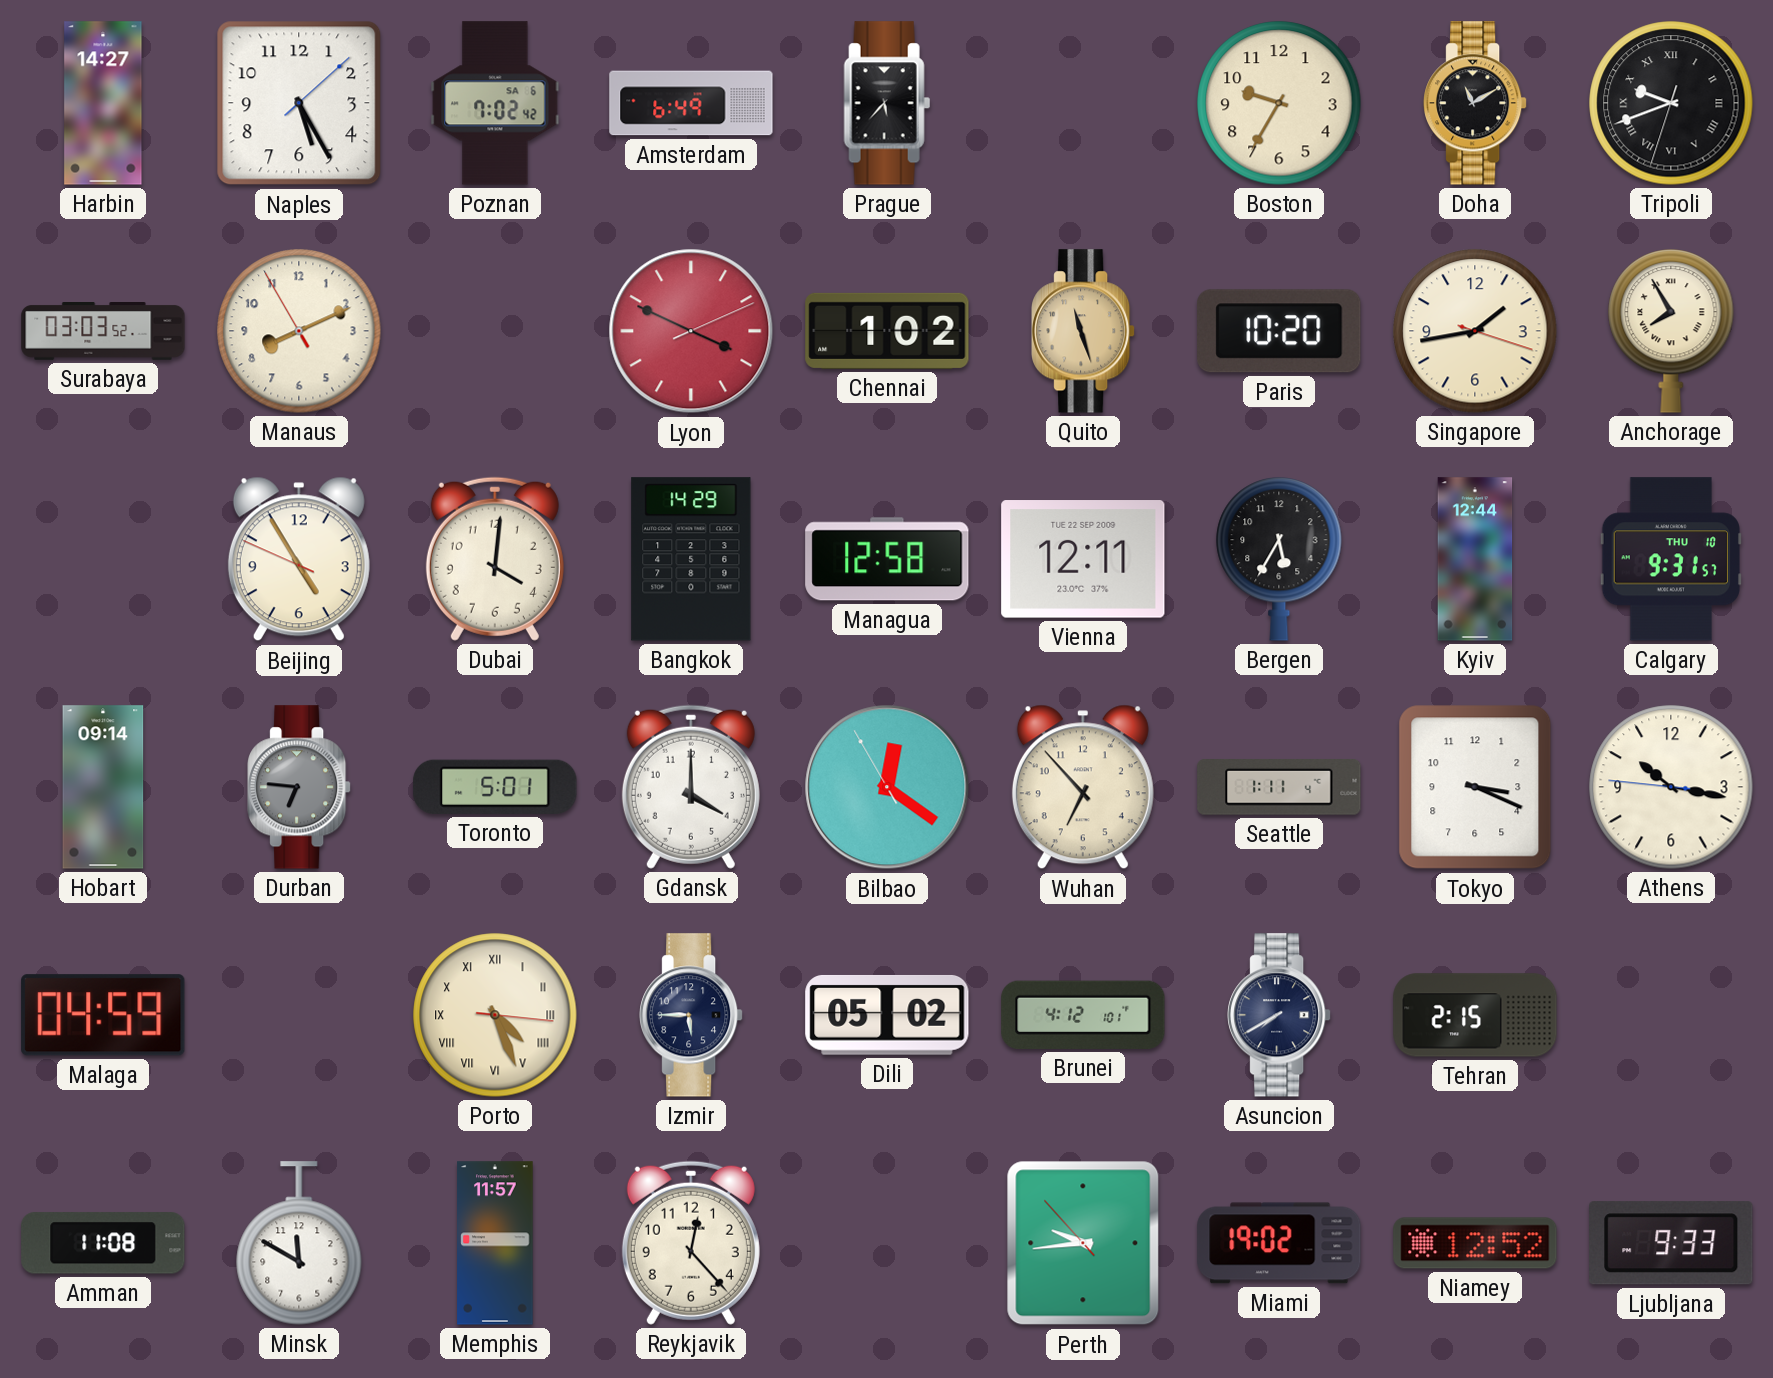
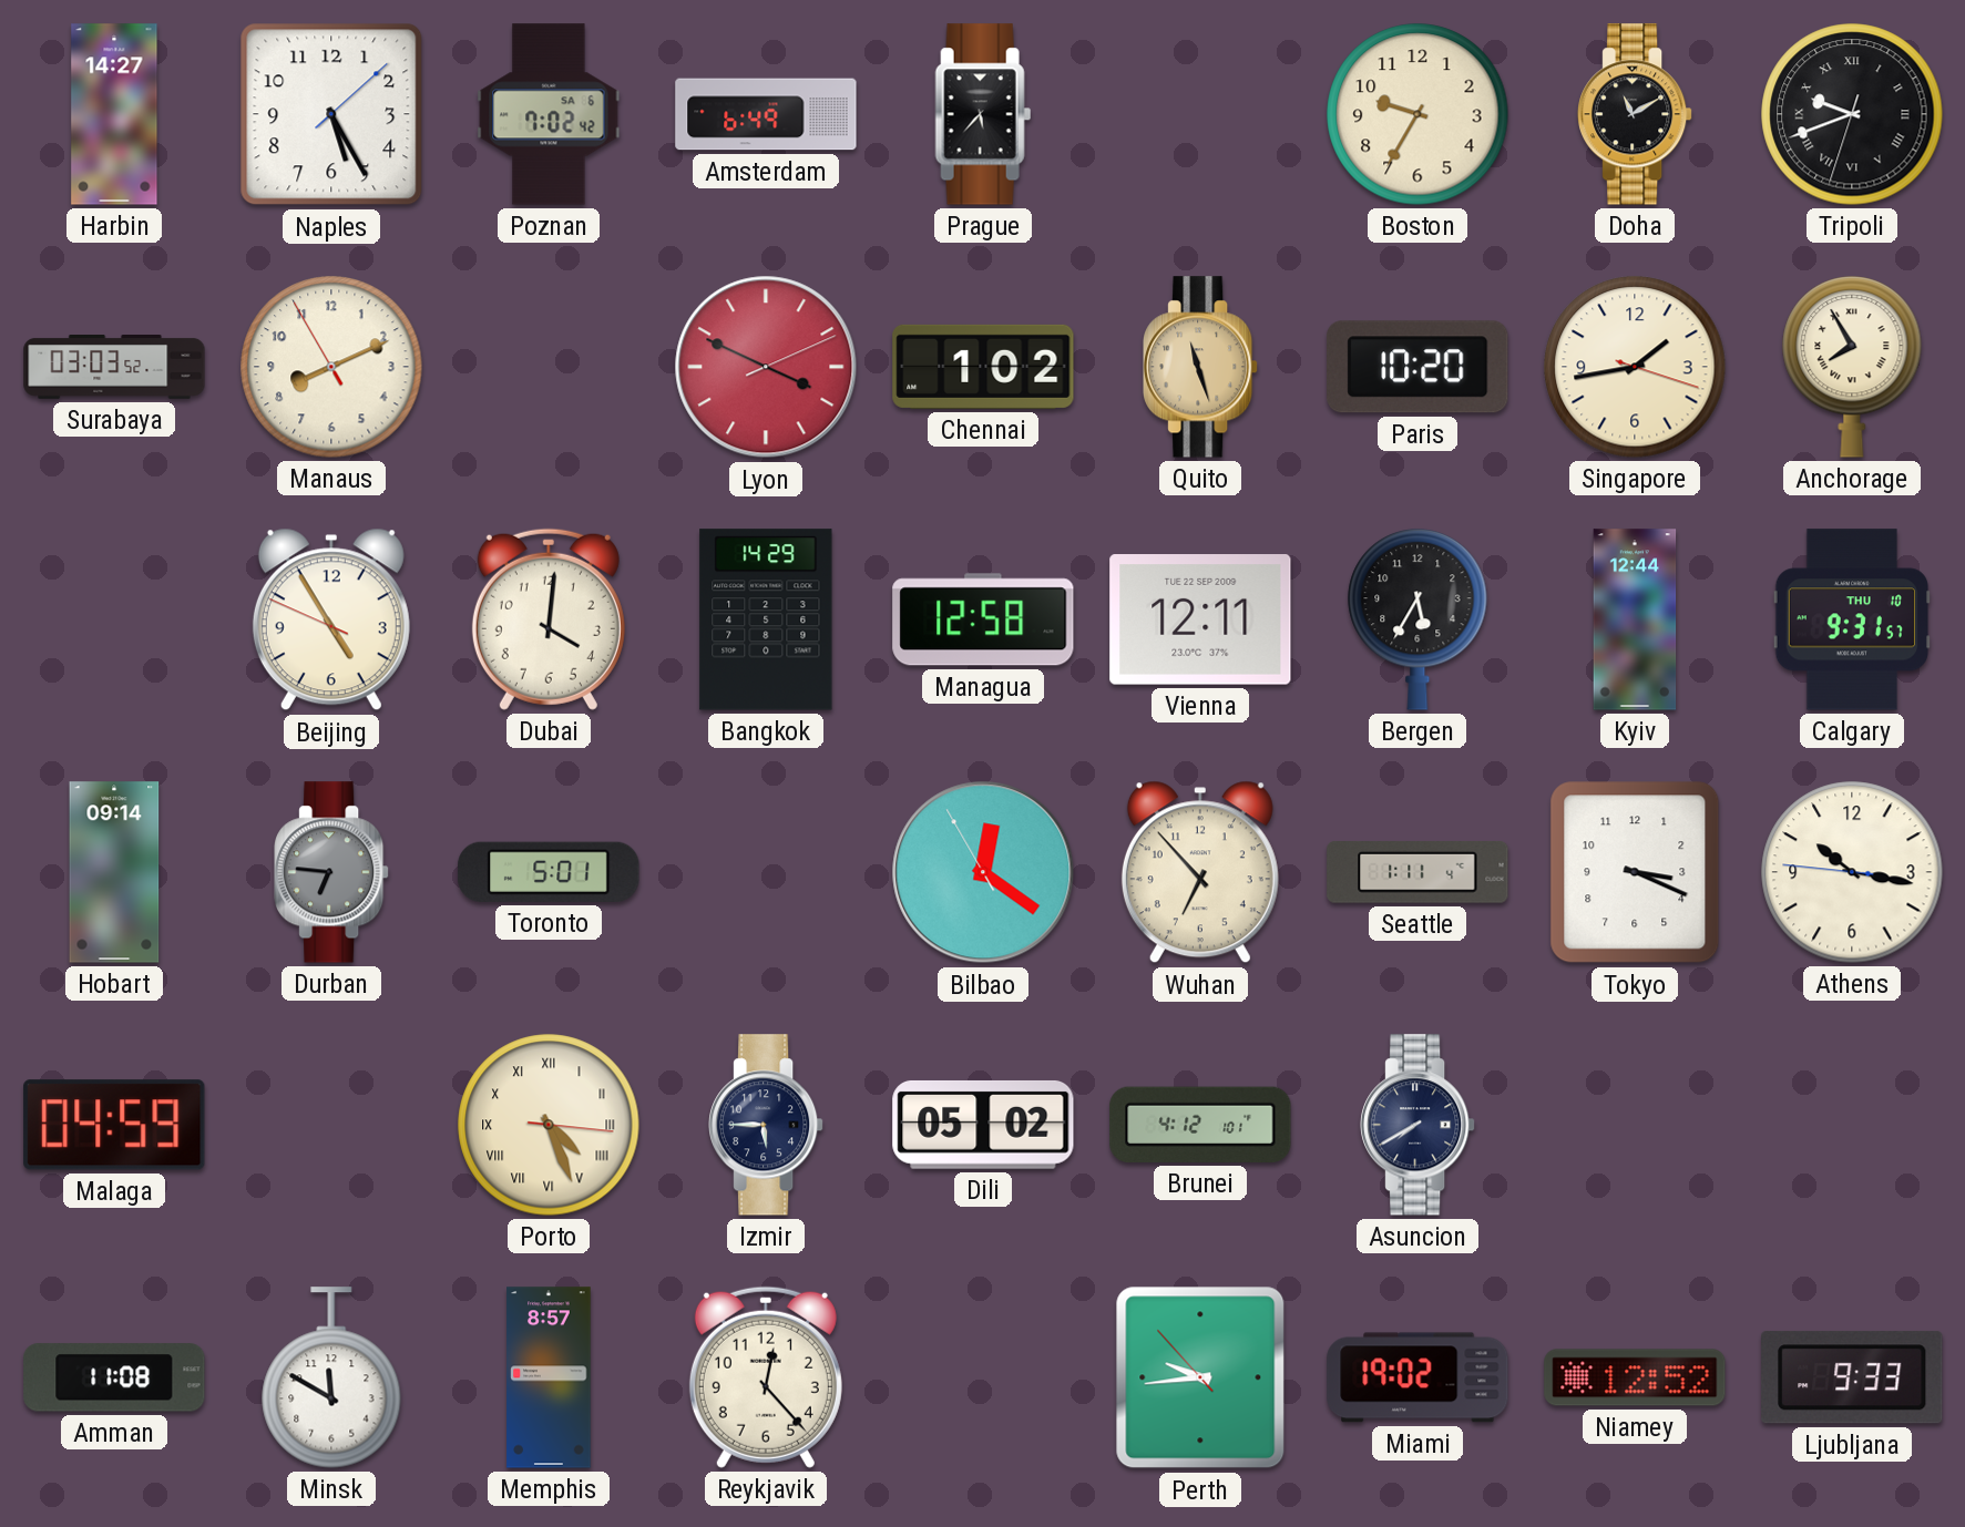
Gdansk: 4:00 -> none
Tehran: 2:15 -> none
Memphis: 11:57 -> 8:57
